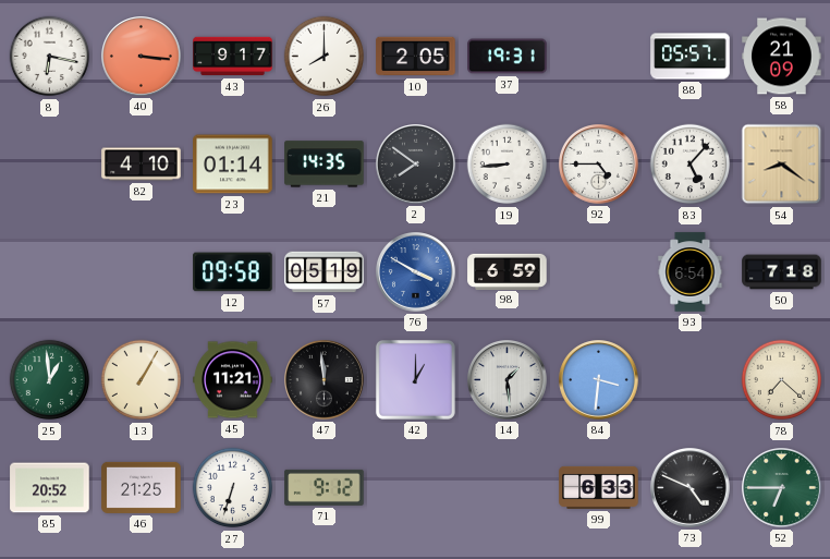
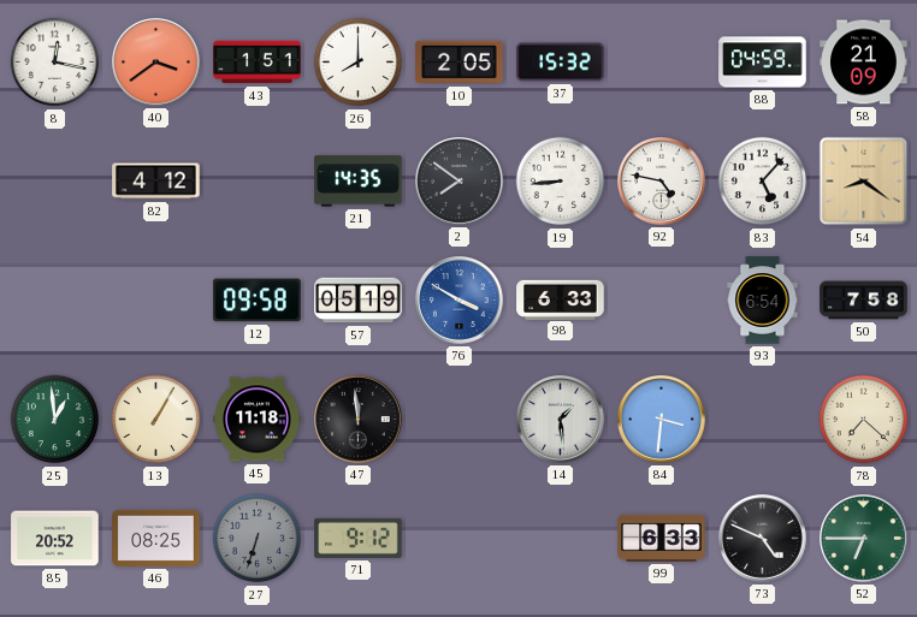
8: 6:17 -> 12:17
40: 3:16 -> 3:39
43: 9:17 -> 1:51
37: 19:31 -> 15:32
88: 05:57 -> 04:59
82: 4:10 -> 4:12
23: 01:14 -> none
92: 4:45 -> 4:47
98: 6:59 -> 6:33
50: 7:18 -> 7:58
45: 11:21 -> 11:18
42: 1:00 -> none
46: 21:25 -> 08:25
27 dial: white -> grey
